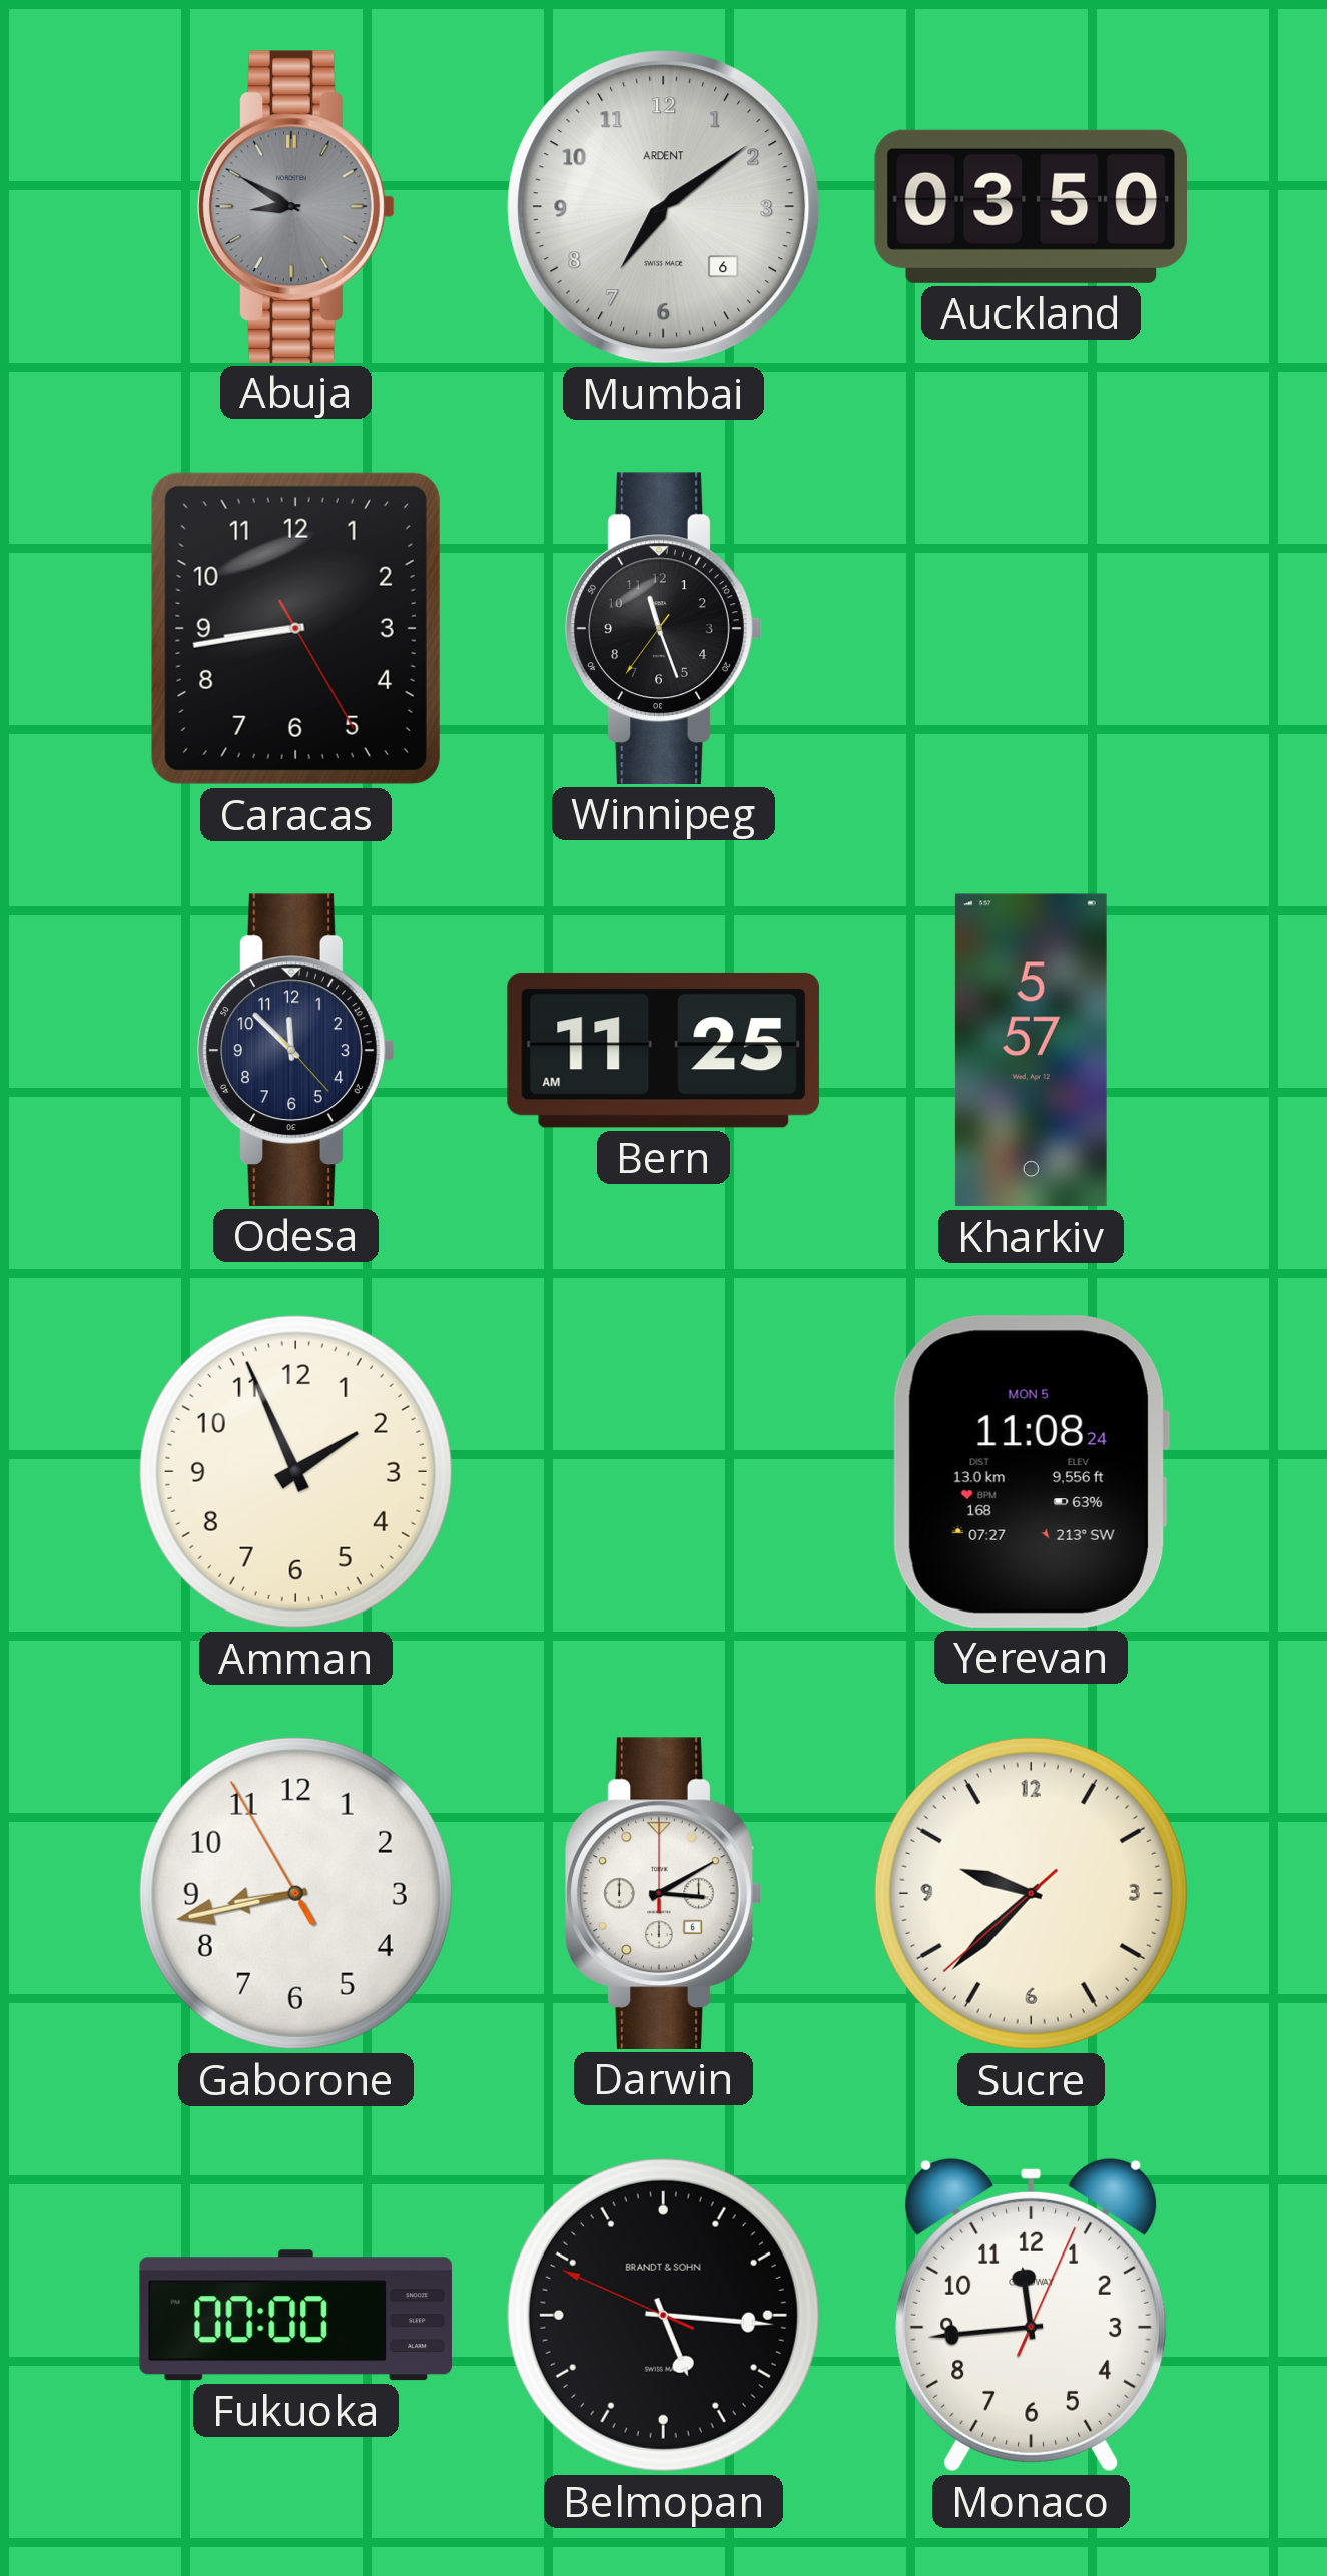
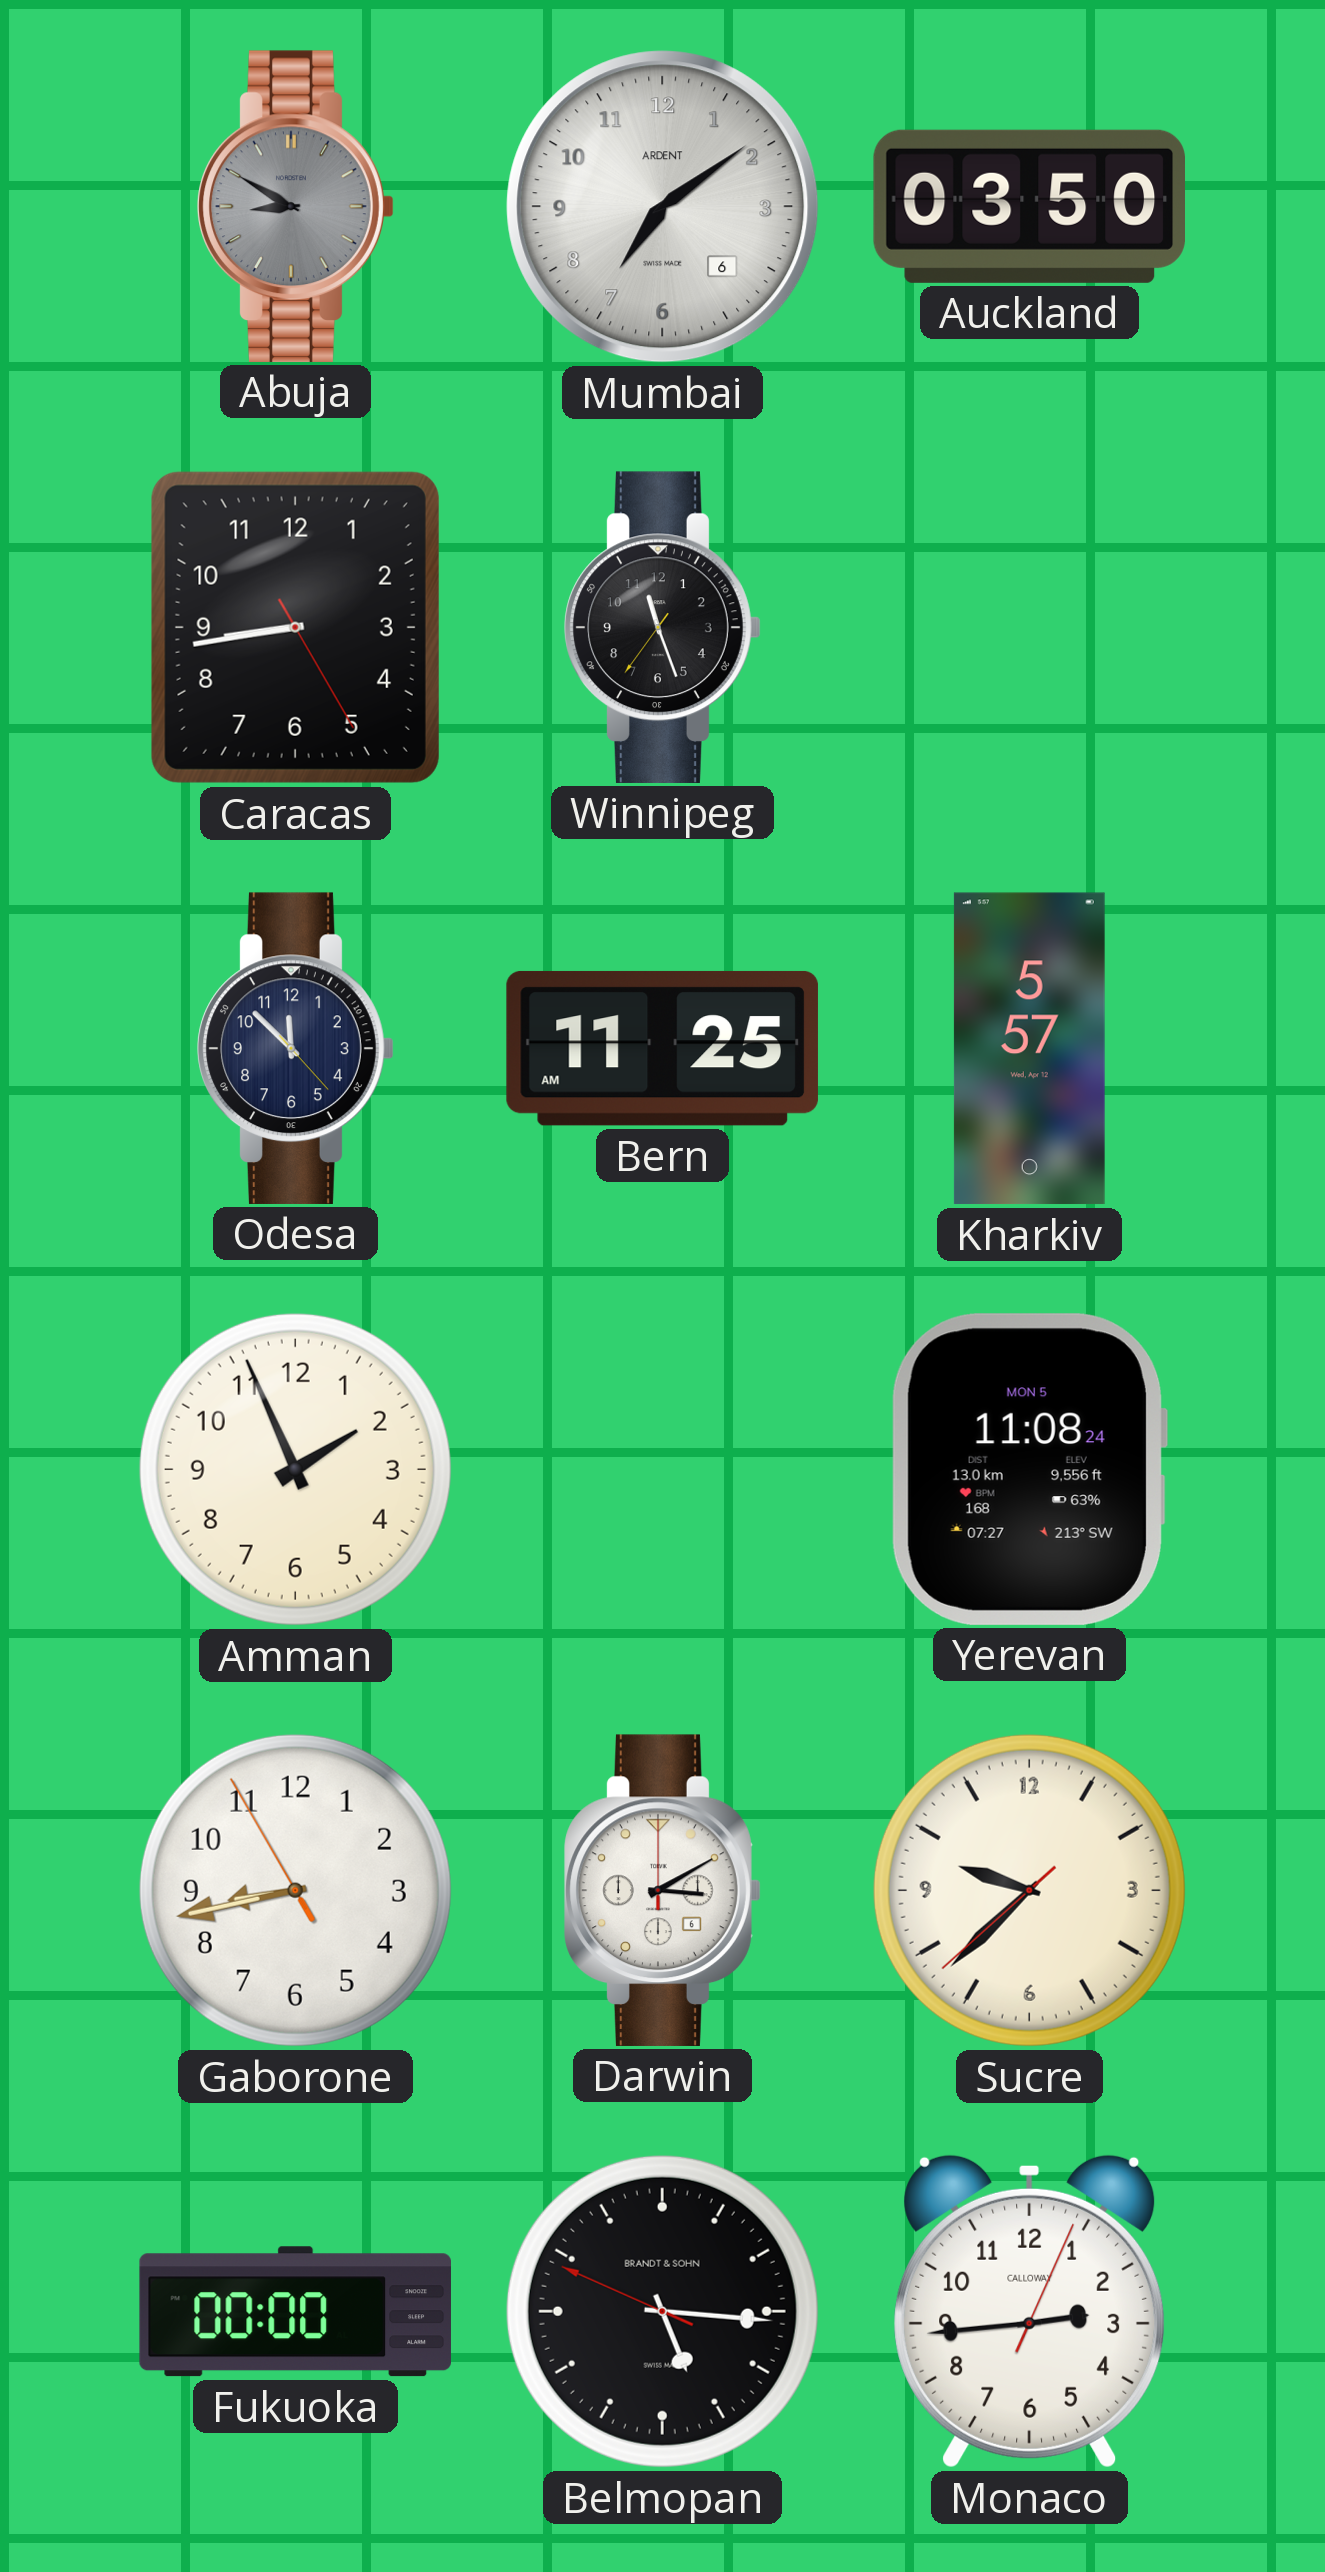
Monaco: 11:44 -> 2:44
